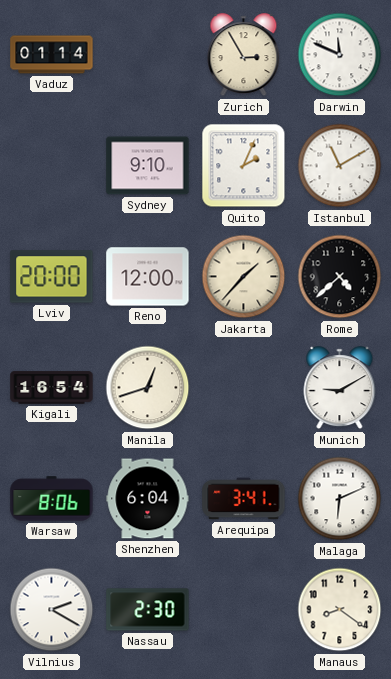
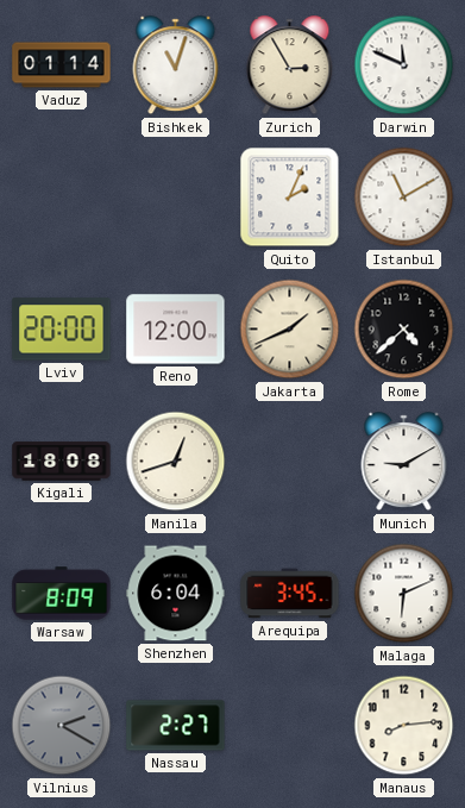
Bishkek: none -> 11:03
Sydney: 9:10 -> none
Jakarta: 1:37 -> 1:41
Kigali: 16:54 -> 18:08
Warsaw: 8:06 -> 8:09
Arequipa: 3:41 -> 3:45
Vilnius dial: white -> grey
Nassau: 2:30 -> 2:27
Manaus: 8:21 -> 8:14
